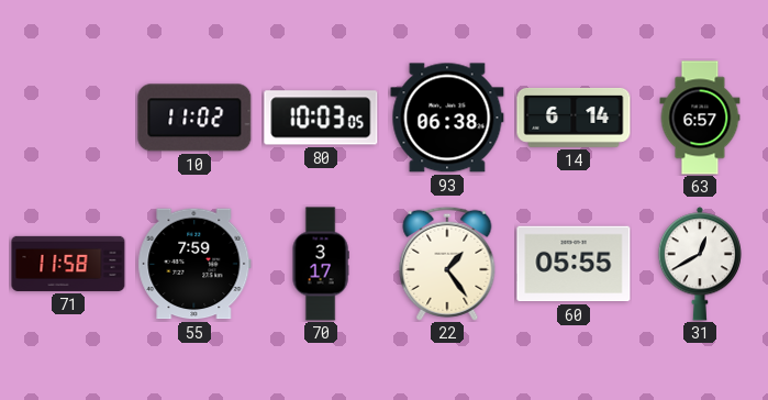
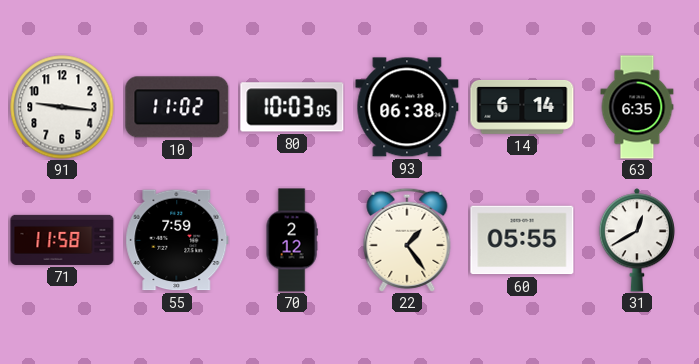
91: none -> 9:16
63: 6:57 -> 6:35
70: 3:17 -> 2:12
